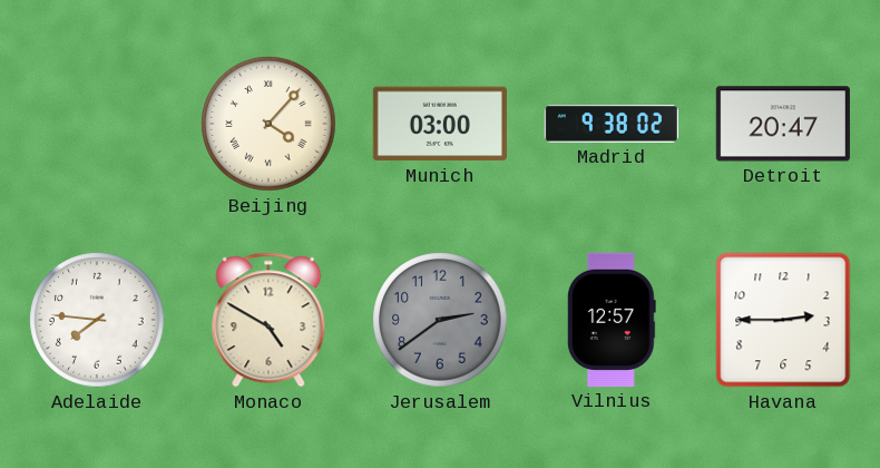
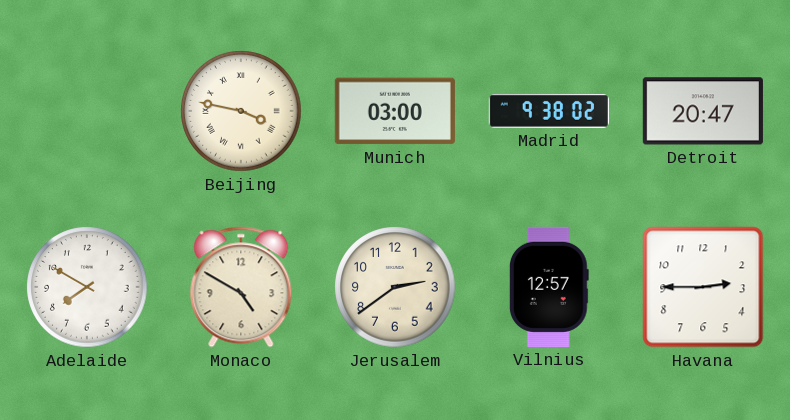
Beijing: 4:07 -> 3:47
Adelaide: 7:46 -> 7:50
Jerusalem dial: grey -> cream
